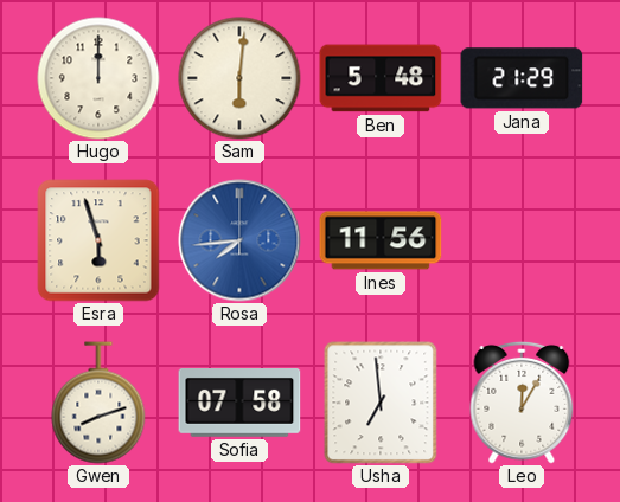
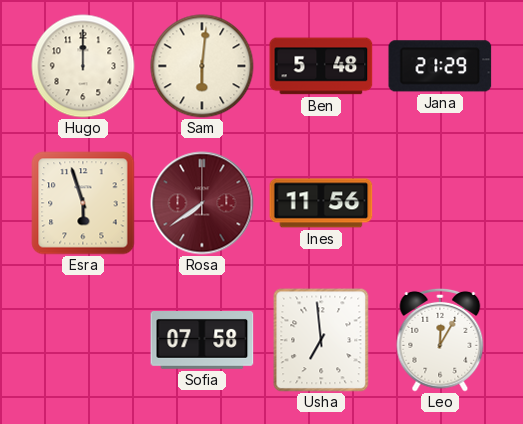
Rosa: 7:44 -> 7:39
Rosa dial: blue -> burgundy
Gwen: 8:12 -> none
